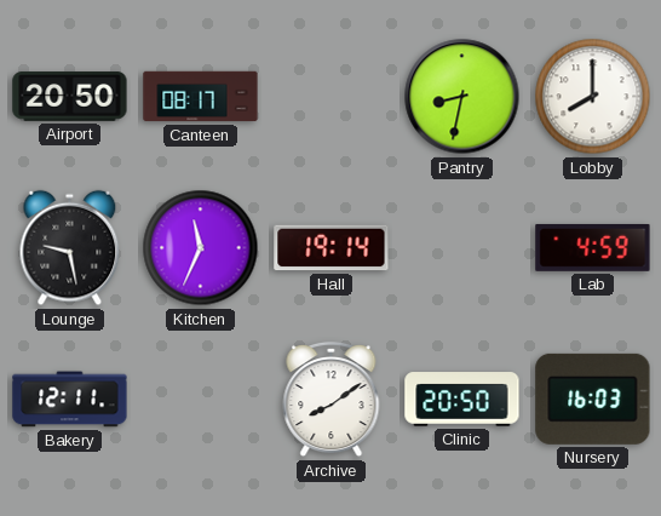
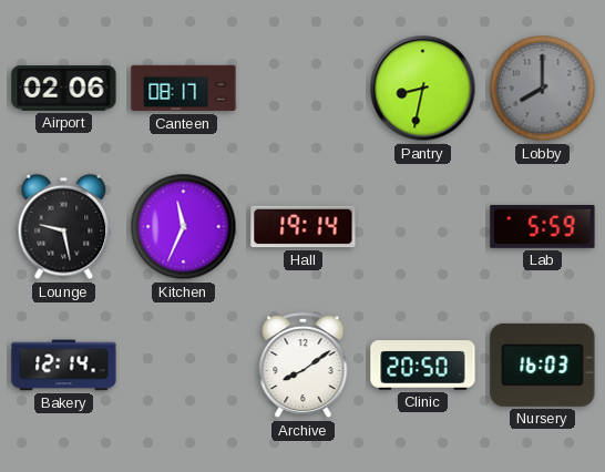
Airport: 20:50 -> 02:06
Lobby dial: white -> grey
Lab: 4:59 -> 5:59
Bakery: 12:11 -> 12:14
